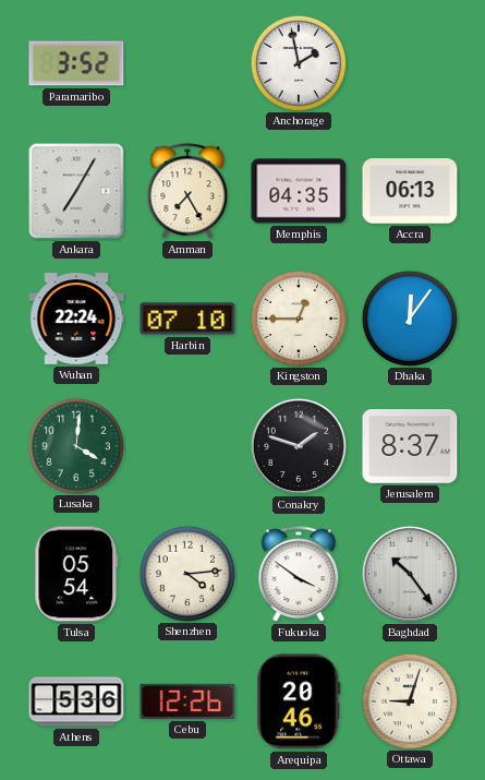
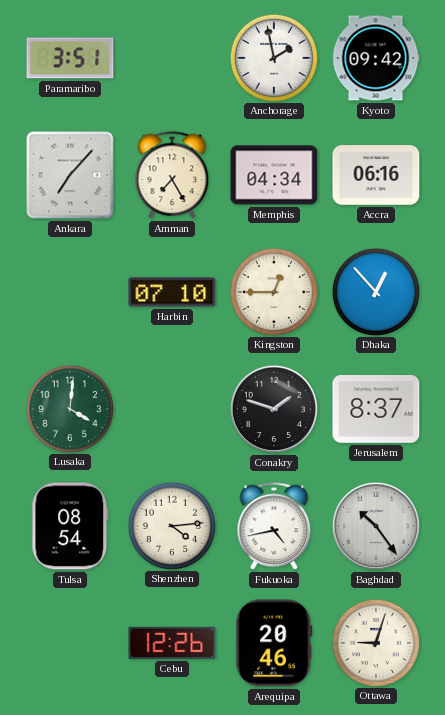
Paramaribo: 3:52 -> 3:51
Kyoto: none -> 09:42
Ankara: 7:05 -> 7:07
Memphis: 04:35 -> 04:34
Accra: 06:13 -> 06:16
Wuhan: 22:24 -> none
Dhaka: 12:06 -> 12:53
Tulsa: 05:54 -> 08:54
Fukuoka: 3:51 -> 4:43
Athens: 5:36 -> none
